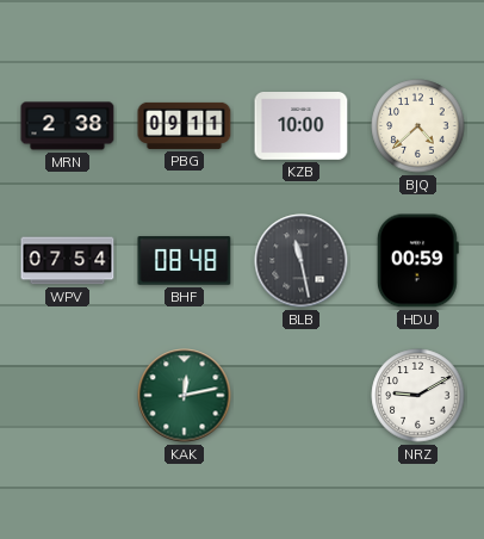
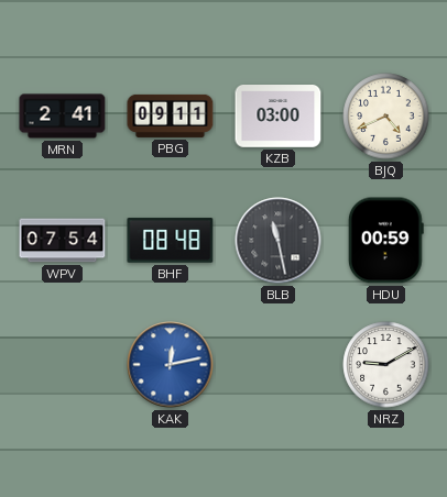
MRN: 2:38 -> 2:41
KZB: 10:00 -> 03:00
BJQ: 4:38 -> 4:41
KAK dial: green -> blue
